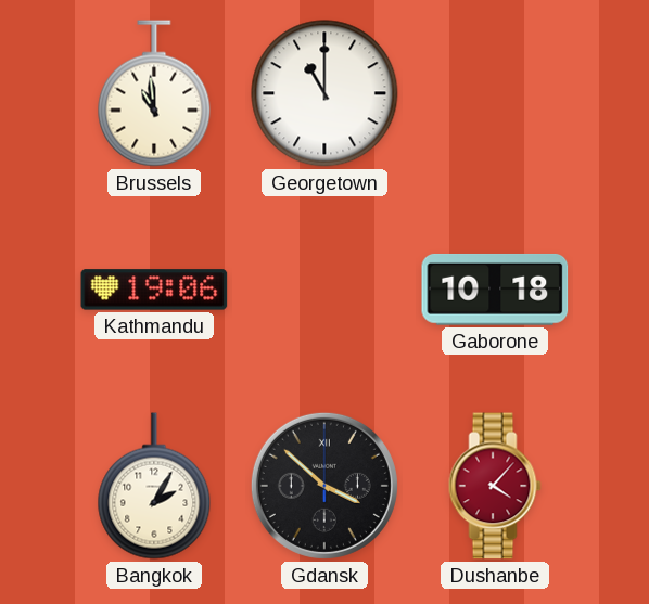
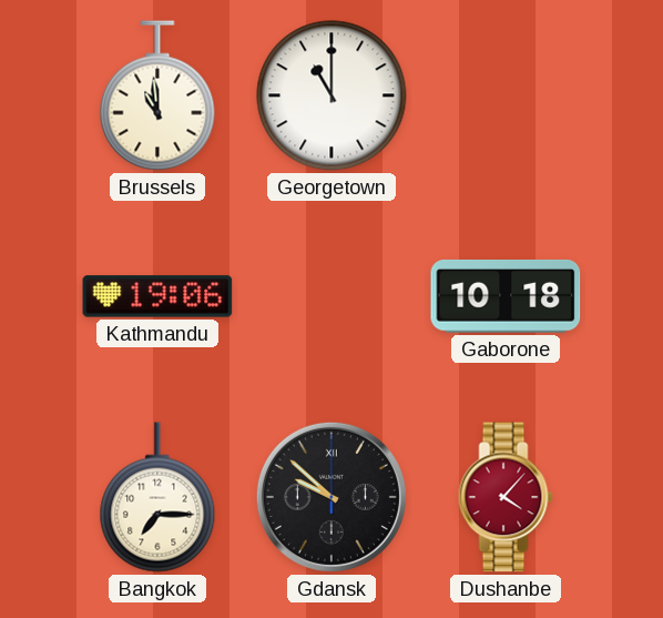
Bangkok: 2:05 -> 7:15
Gdansk: 3:52 -> 9:52
